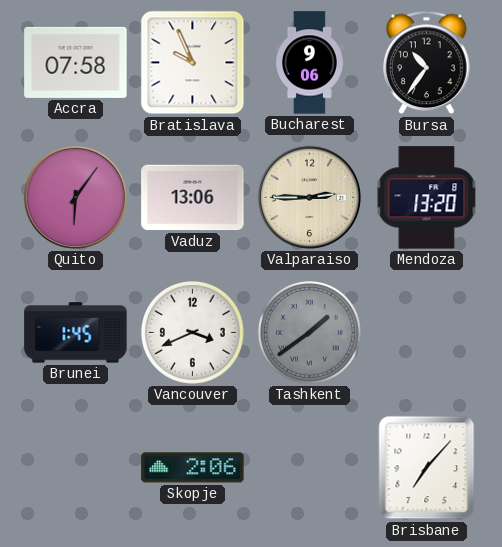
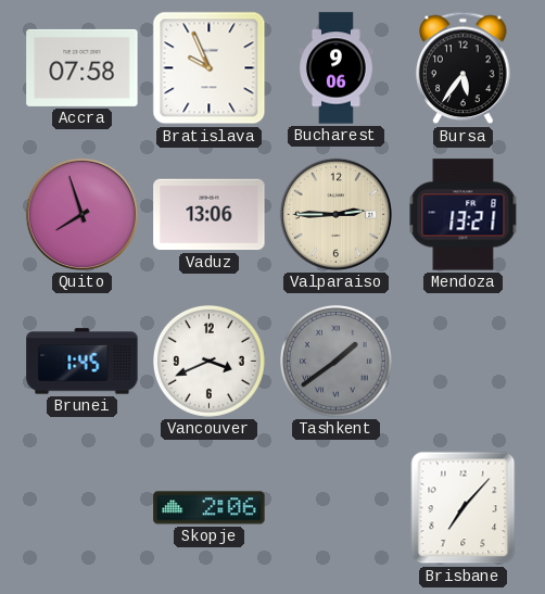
Bursa: 10:36 -> 5:36
Quito: 6:06 -> 7:57
Mendoza: 13:20 -> 13:21
